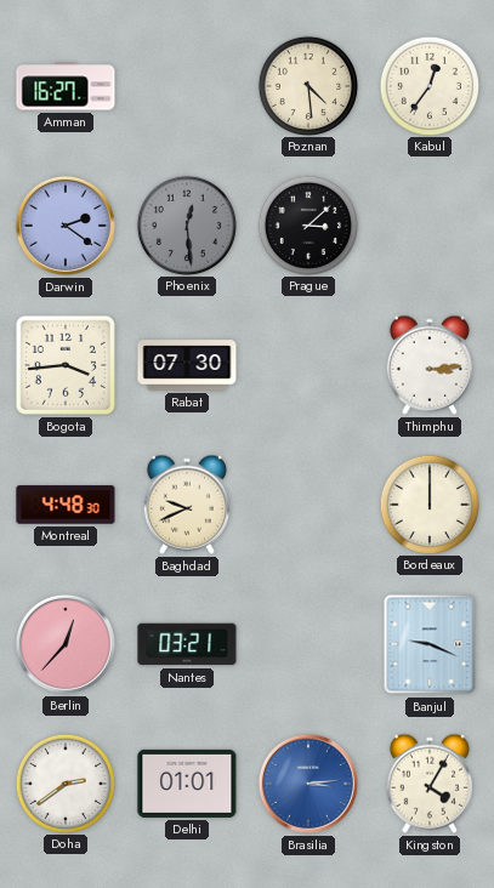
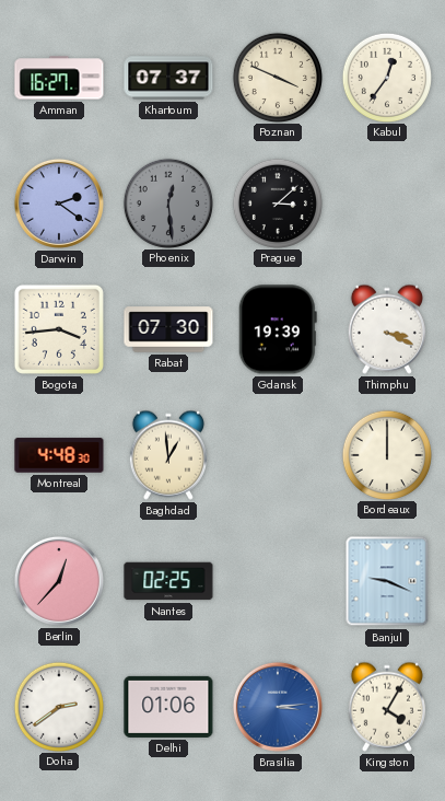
Khartoum: none -> 07:37
Poznan: 4:29 -> 3:49
Gdansk: none -> 19:39
Thimphu: 3:14 -> 3:19
Baghdad: 9:41 -> 12:59
Nantes: 03:21 -> 02:25
Delhi: 01:01 -> 01:06
